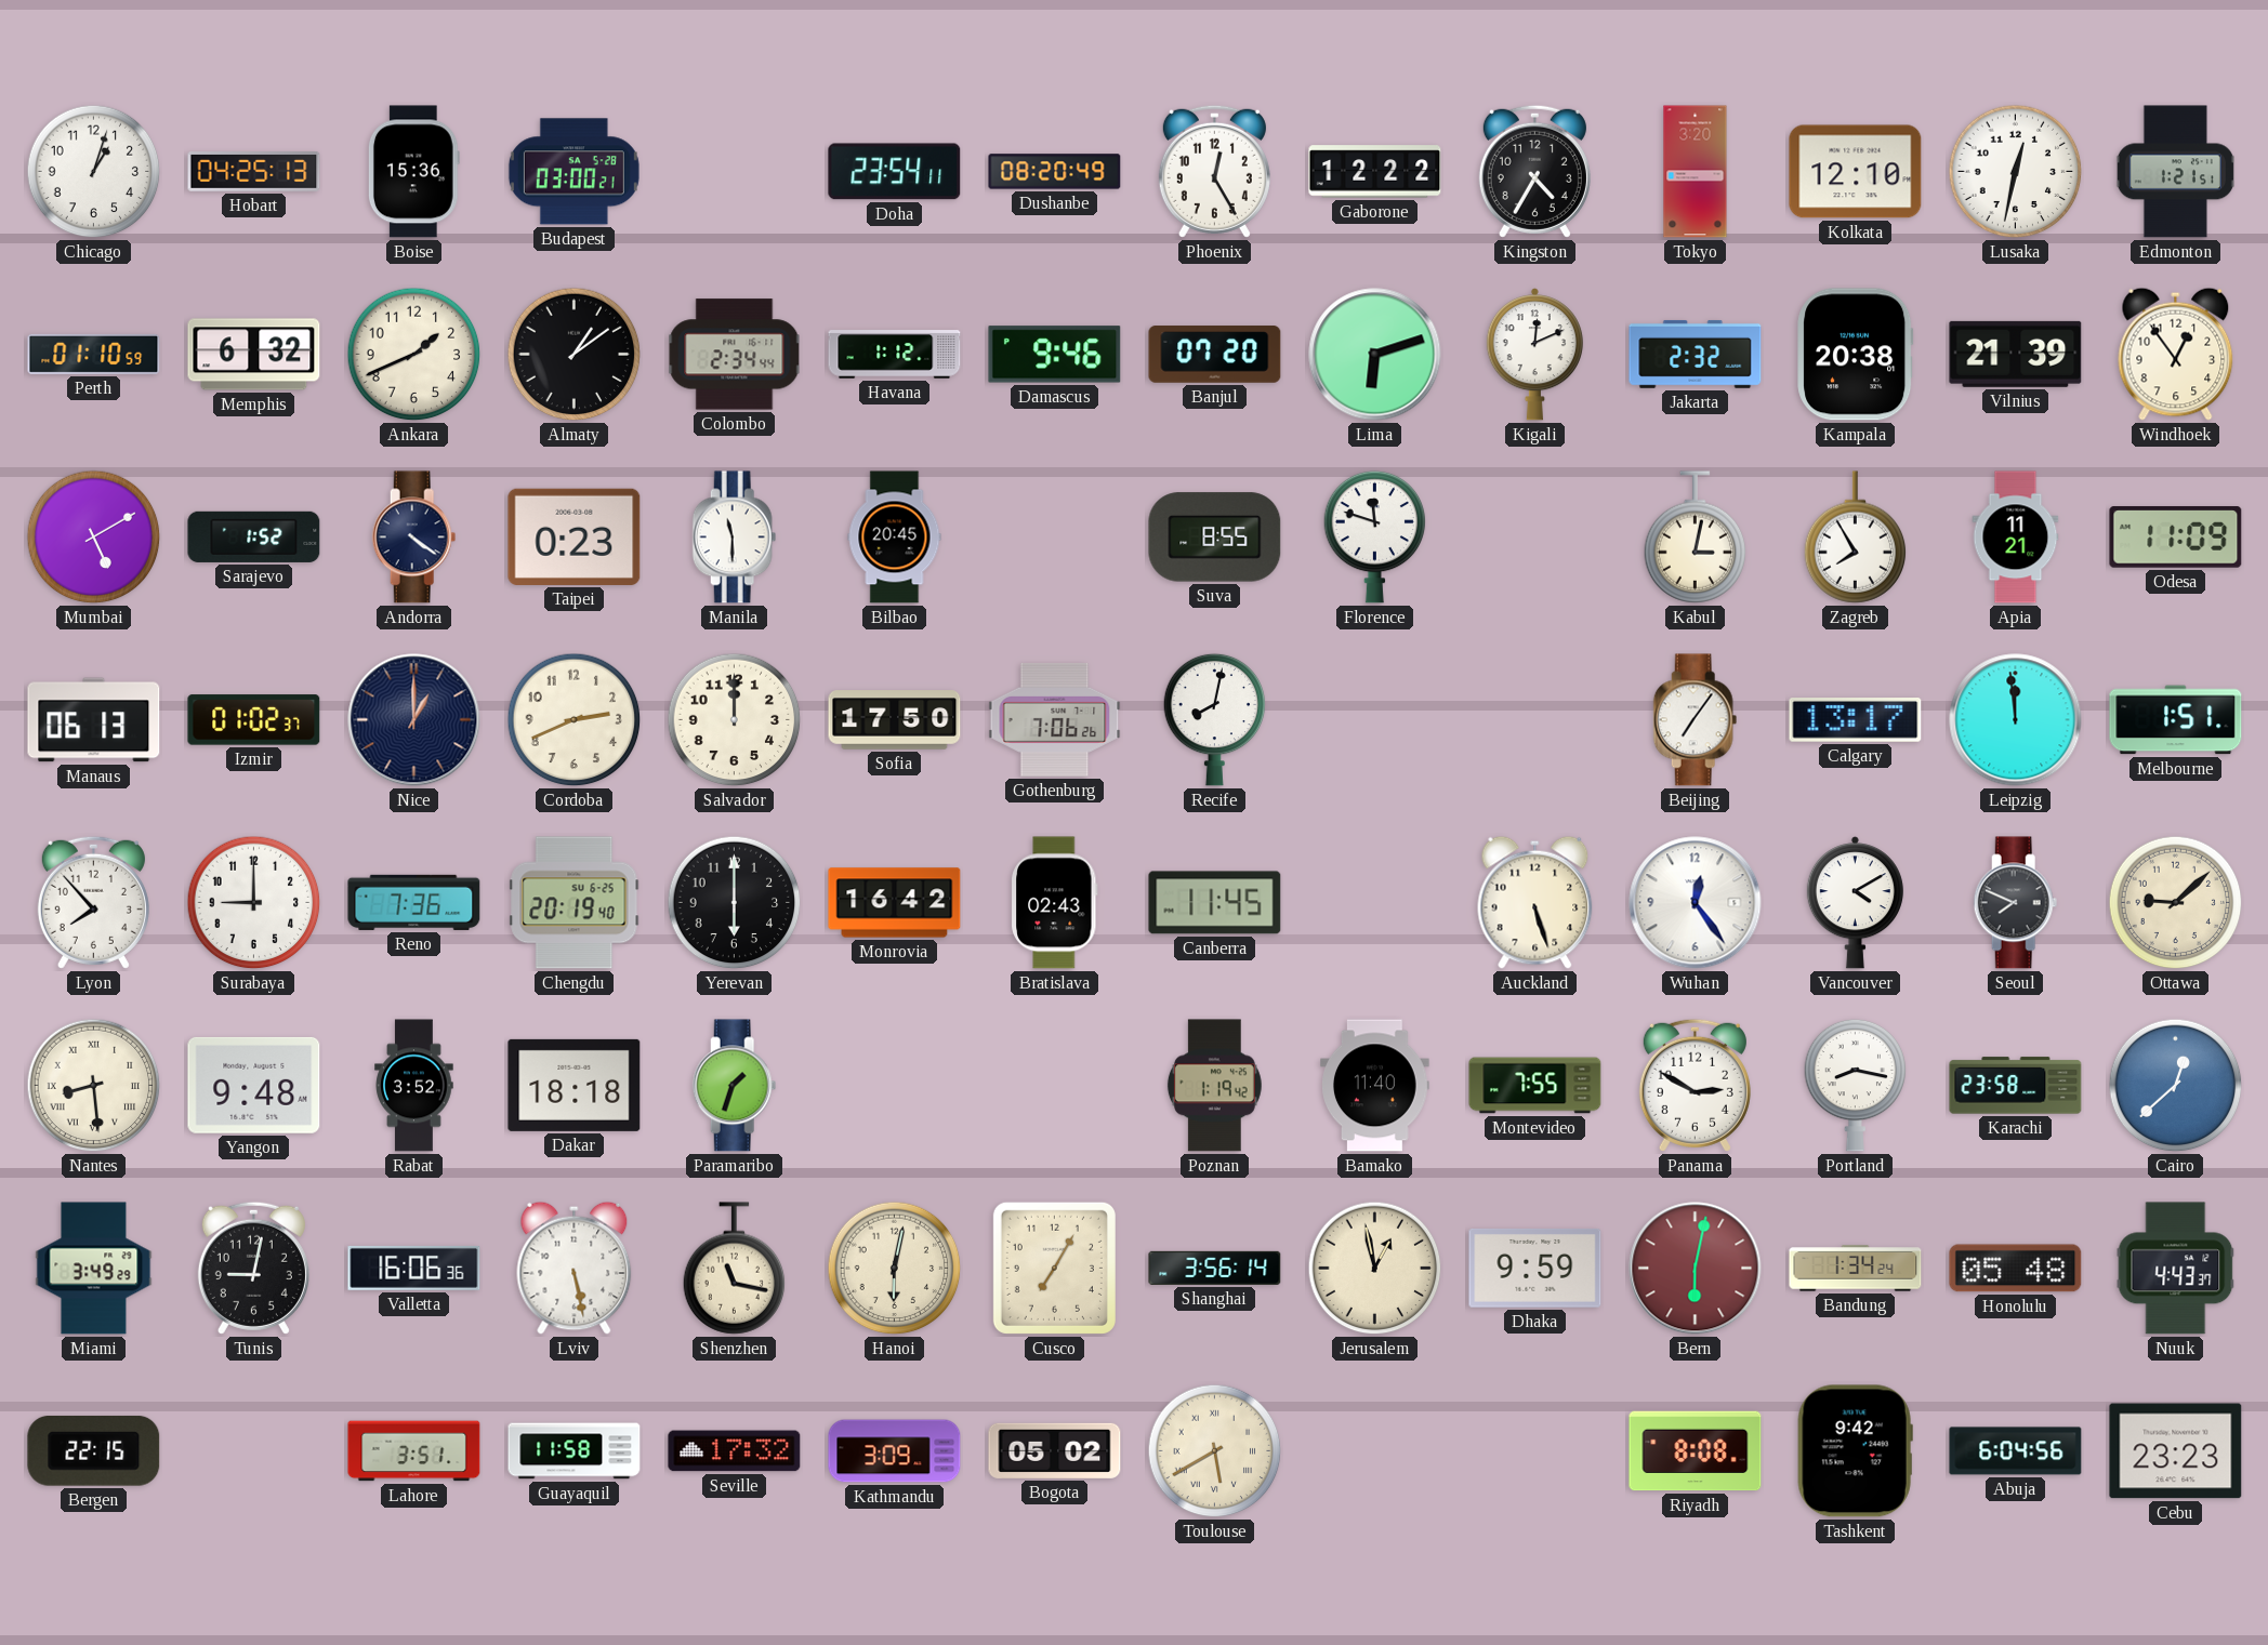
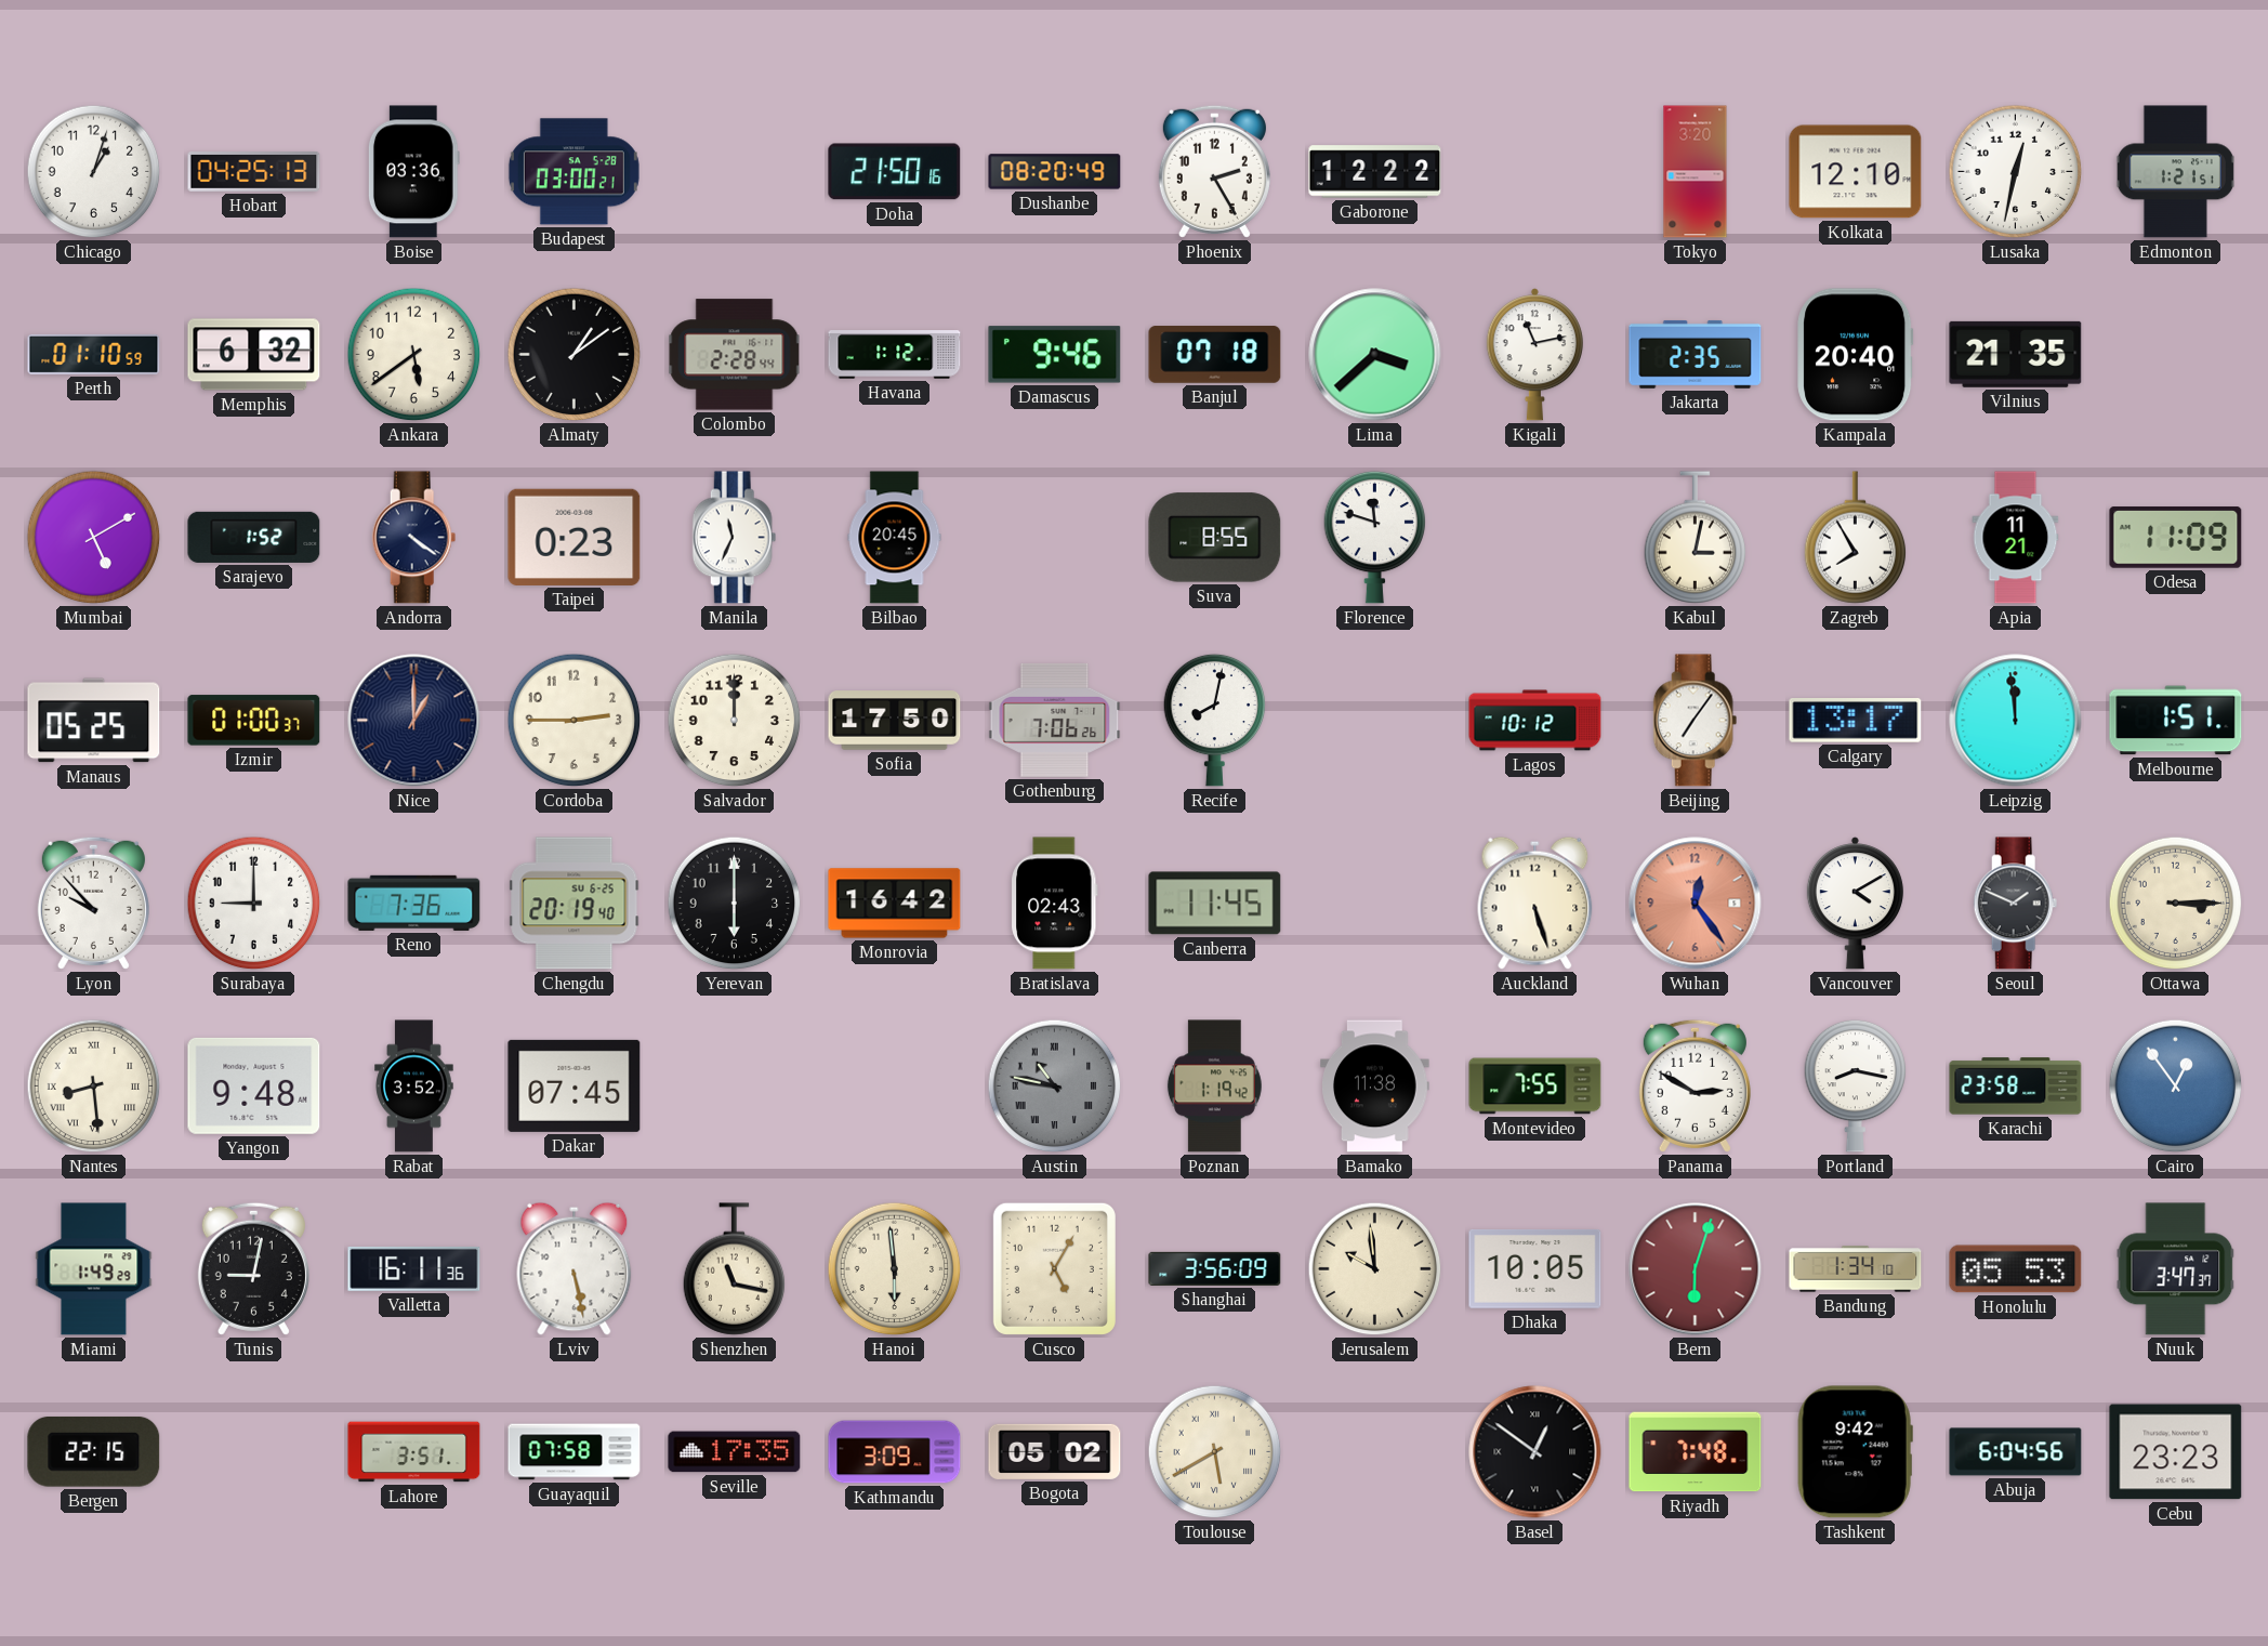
Boise: 15:36 -> 03:36
Doha: 23:54 -> 21:50
Phoenix: 12:25 -> 2:25
Kingston: 4:35 -> none
Ankara: 1:41 -> 5:39
Colombo: 2:34 -> 2:28
Banjul: 07:20 -> 07:18
Lima: 6:12 -> 3:38
Kigali: 12:11 -> 11:13
Jakarta: 2:32 -> 2:35
Kampala: 20:38 -> 20:40
Vilnius: 21:39 -> 21:35
Windhoek: 12:54 -> none
Manila: 11:30 -> 11:34
Manaus: 06:13 -> 05:25
Izmir: 01:02 -> 01:00
Cordoba: 2:41 -> 2:45
Lagos: none -> 10:12
Lyon: 7:53 -> 9:53
Wuhan dial: white -> salmon
Seoul: 7:49 -> 1:49
Ottawa: 9:08 -> 3:15
Dakar: 18:18 -> 07:45
Paramaribo: 1:33 -> none
Austin: none -> 10:47
Bamako: 11:40 -> 11:38
Cairo: 12:38 -> 12:54
Miami: 3:49 -> 1:49
Valletta: 16:06 -> 16:11
Hanoi: 6:02 -> 5:59
Cusco: 7:05 -> 5:05
Shanghai: 3:56:14 -> 3:56:09
Jerusalem: 12:58 -> 9:59
Dhaka: 9:59 -> 10:05
Bern: 6:02 -> 6:03
Bandung: 1:34:24 -> 1:34:10
Honolulu: 05:48 -> 05:53
Nuuk: 4:43 -> 3:47
Guayaquil: 11:58 -> 07:58
Seville: 17:32 -> 17:35
Basel: none -> 12:51
Riyadh: 8:08 -> 7:48
